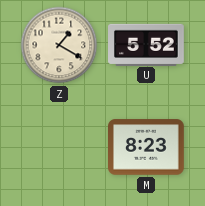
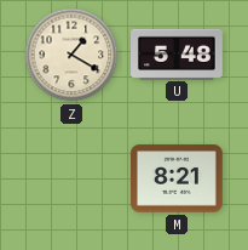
U: 5:52 -> 5:48
M: 8:23 -> 8:21
